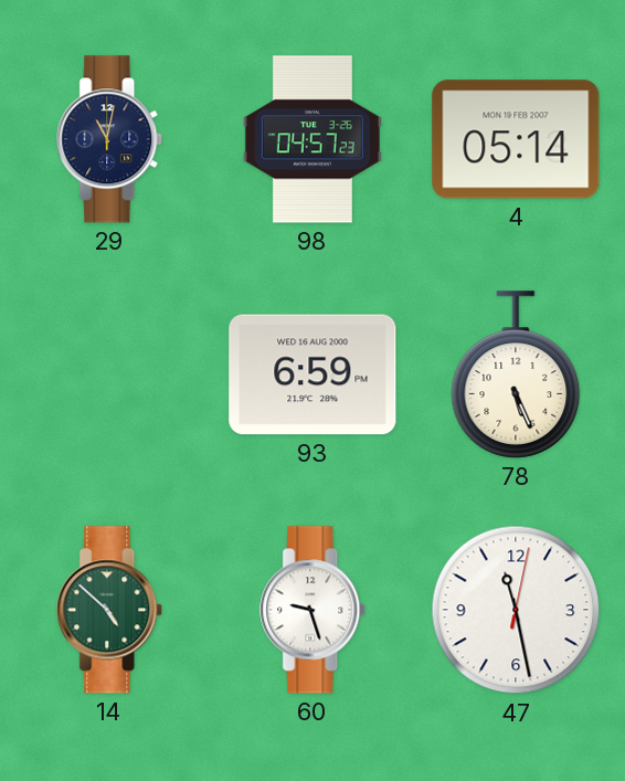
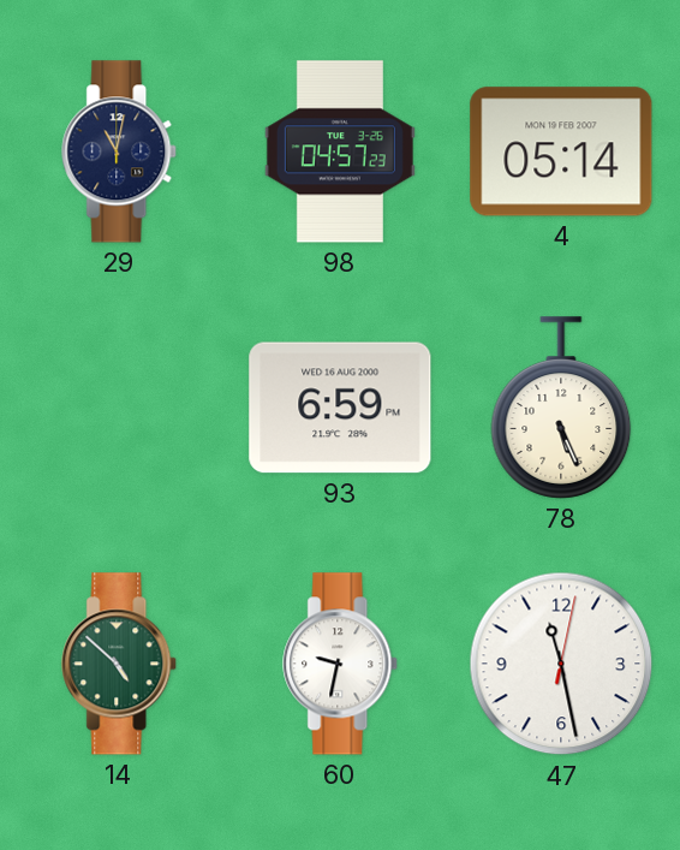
60: 9:27 -> 9:32
